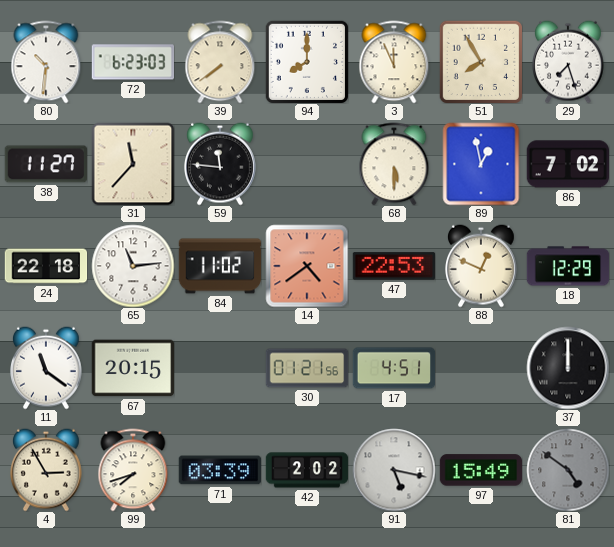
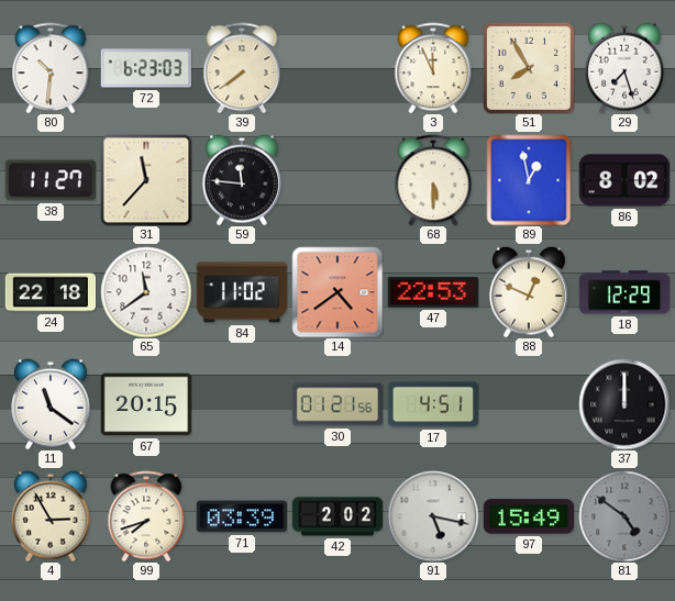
94: 8:00 -> none
86: 7:02 -> 8:02
65: 11:14 -> 11:39
